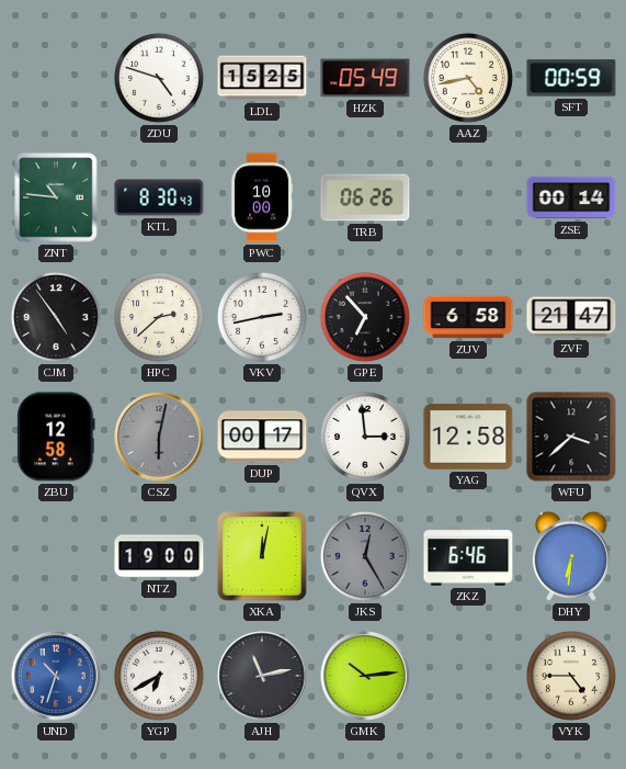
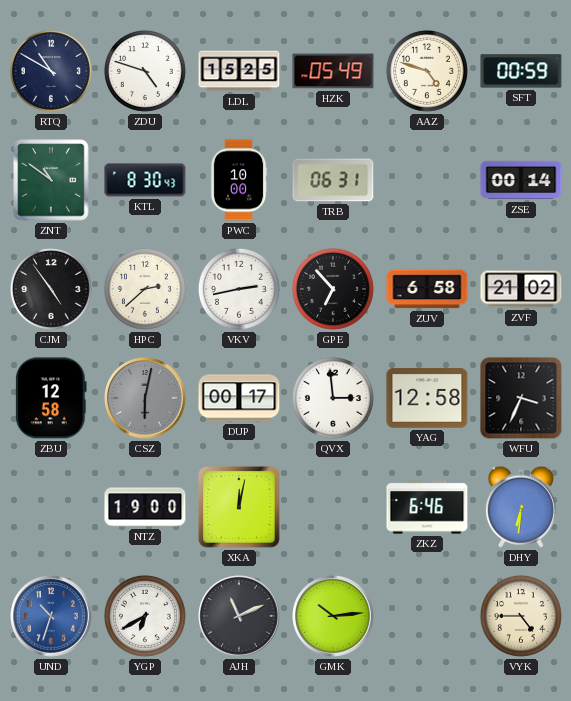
RTQ: none -> 10:50
AAZ: 4:43 -> 4:48
ZNT: 10:46 -> 10:51
TRB: 06:26 -> 06:31
ZVF: 21:47 -> 21:02
WFU: 3:38 -> 3:34
JKS: 12:25 -> none
AJH: 11:13 -> 11:11
